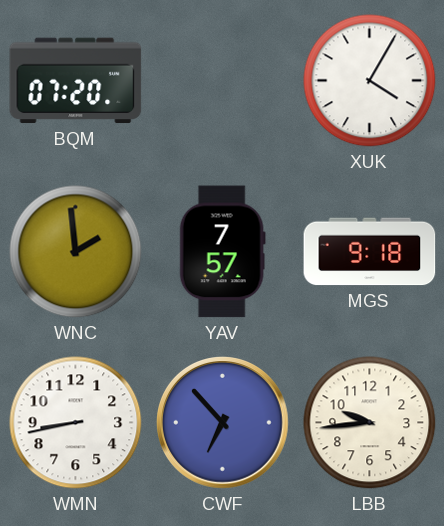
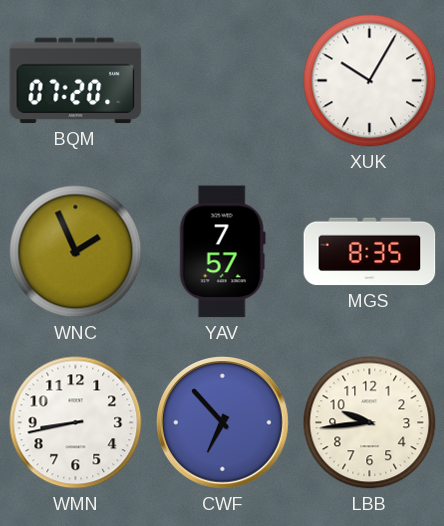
XUK: 4:05 -> 10:05
WNC: 1:59 -> 1:56
MGS: 9:18 -> 8:35
